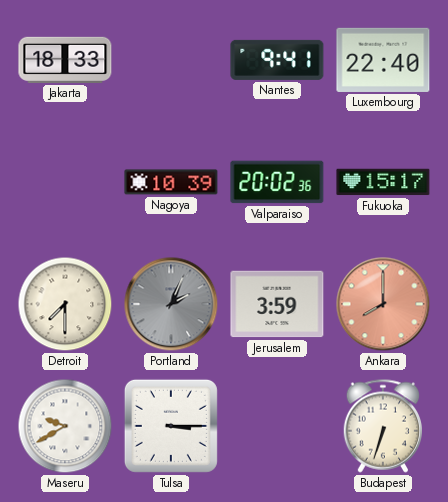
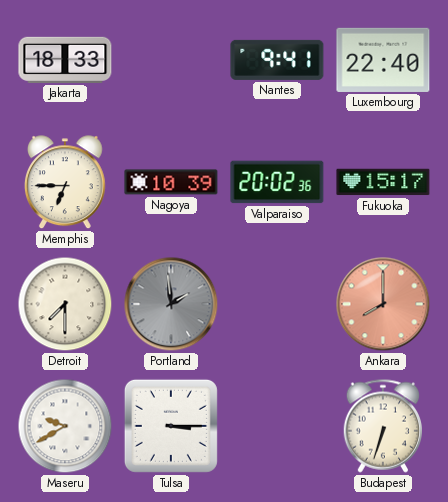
Memphis: none -> 6:45
Portland: 2:04 -> 1:59
Jerusalem: 3:59 -> none
